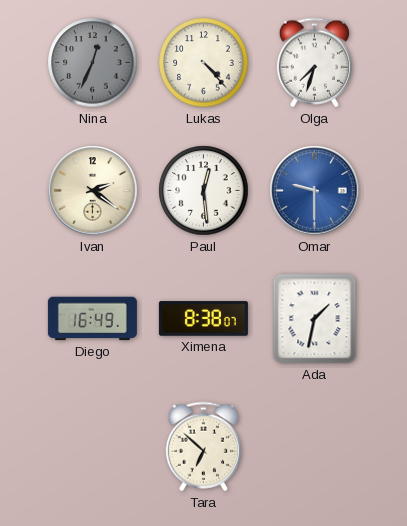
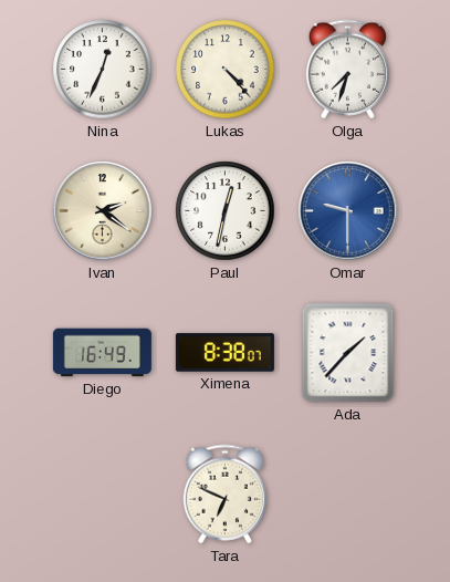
Nina dial: grey -> white
Paul: 12:29 -> 12:32
Ada: 1:32 -> 1:37
Tara: 6:52 -> 6:49
